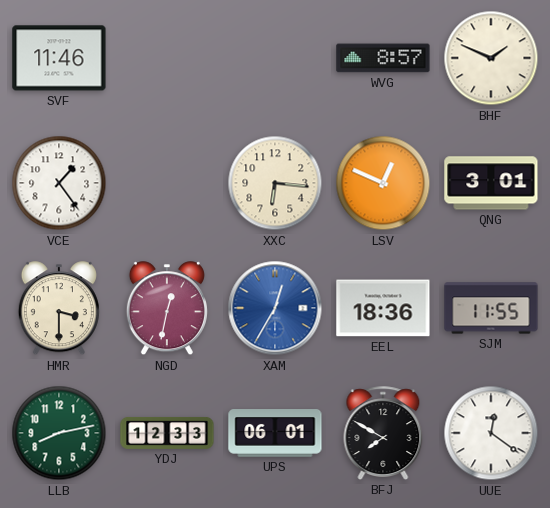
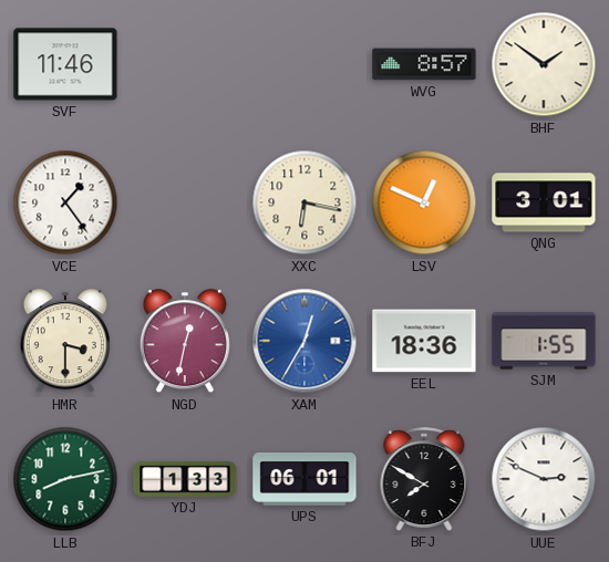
BHF: 1:49 -> 1:51
XXC: 6:16 -> 6:17
SJM: 11:55 -> 1:55
YDJ: 12:33 -> 1:33
UUE: 12:21 -> 2:49
